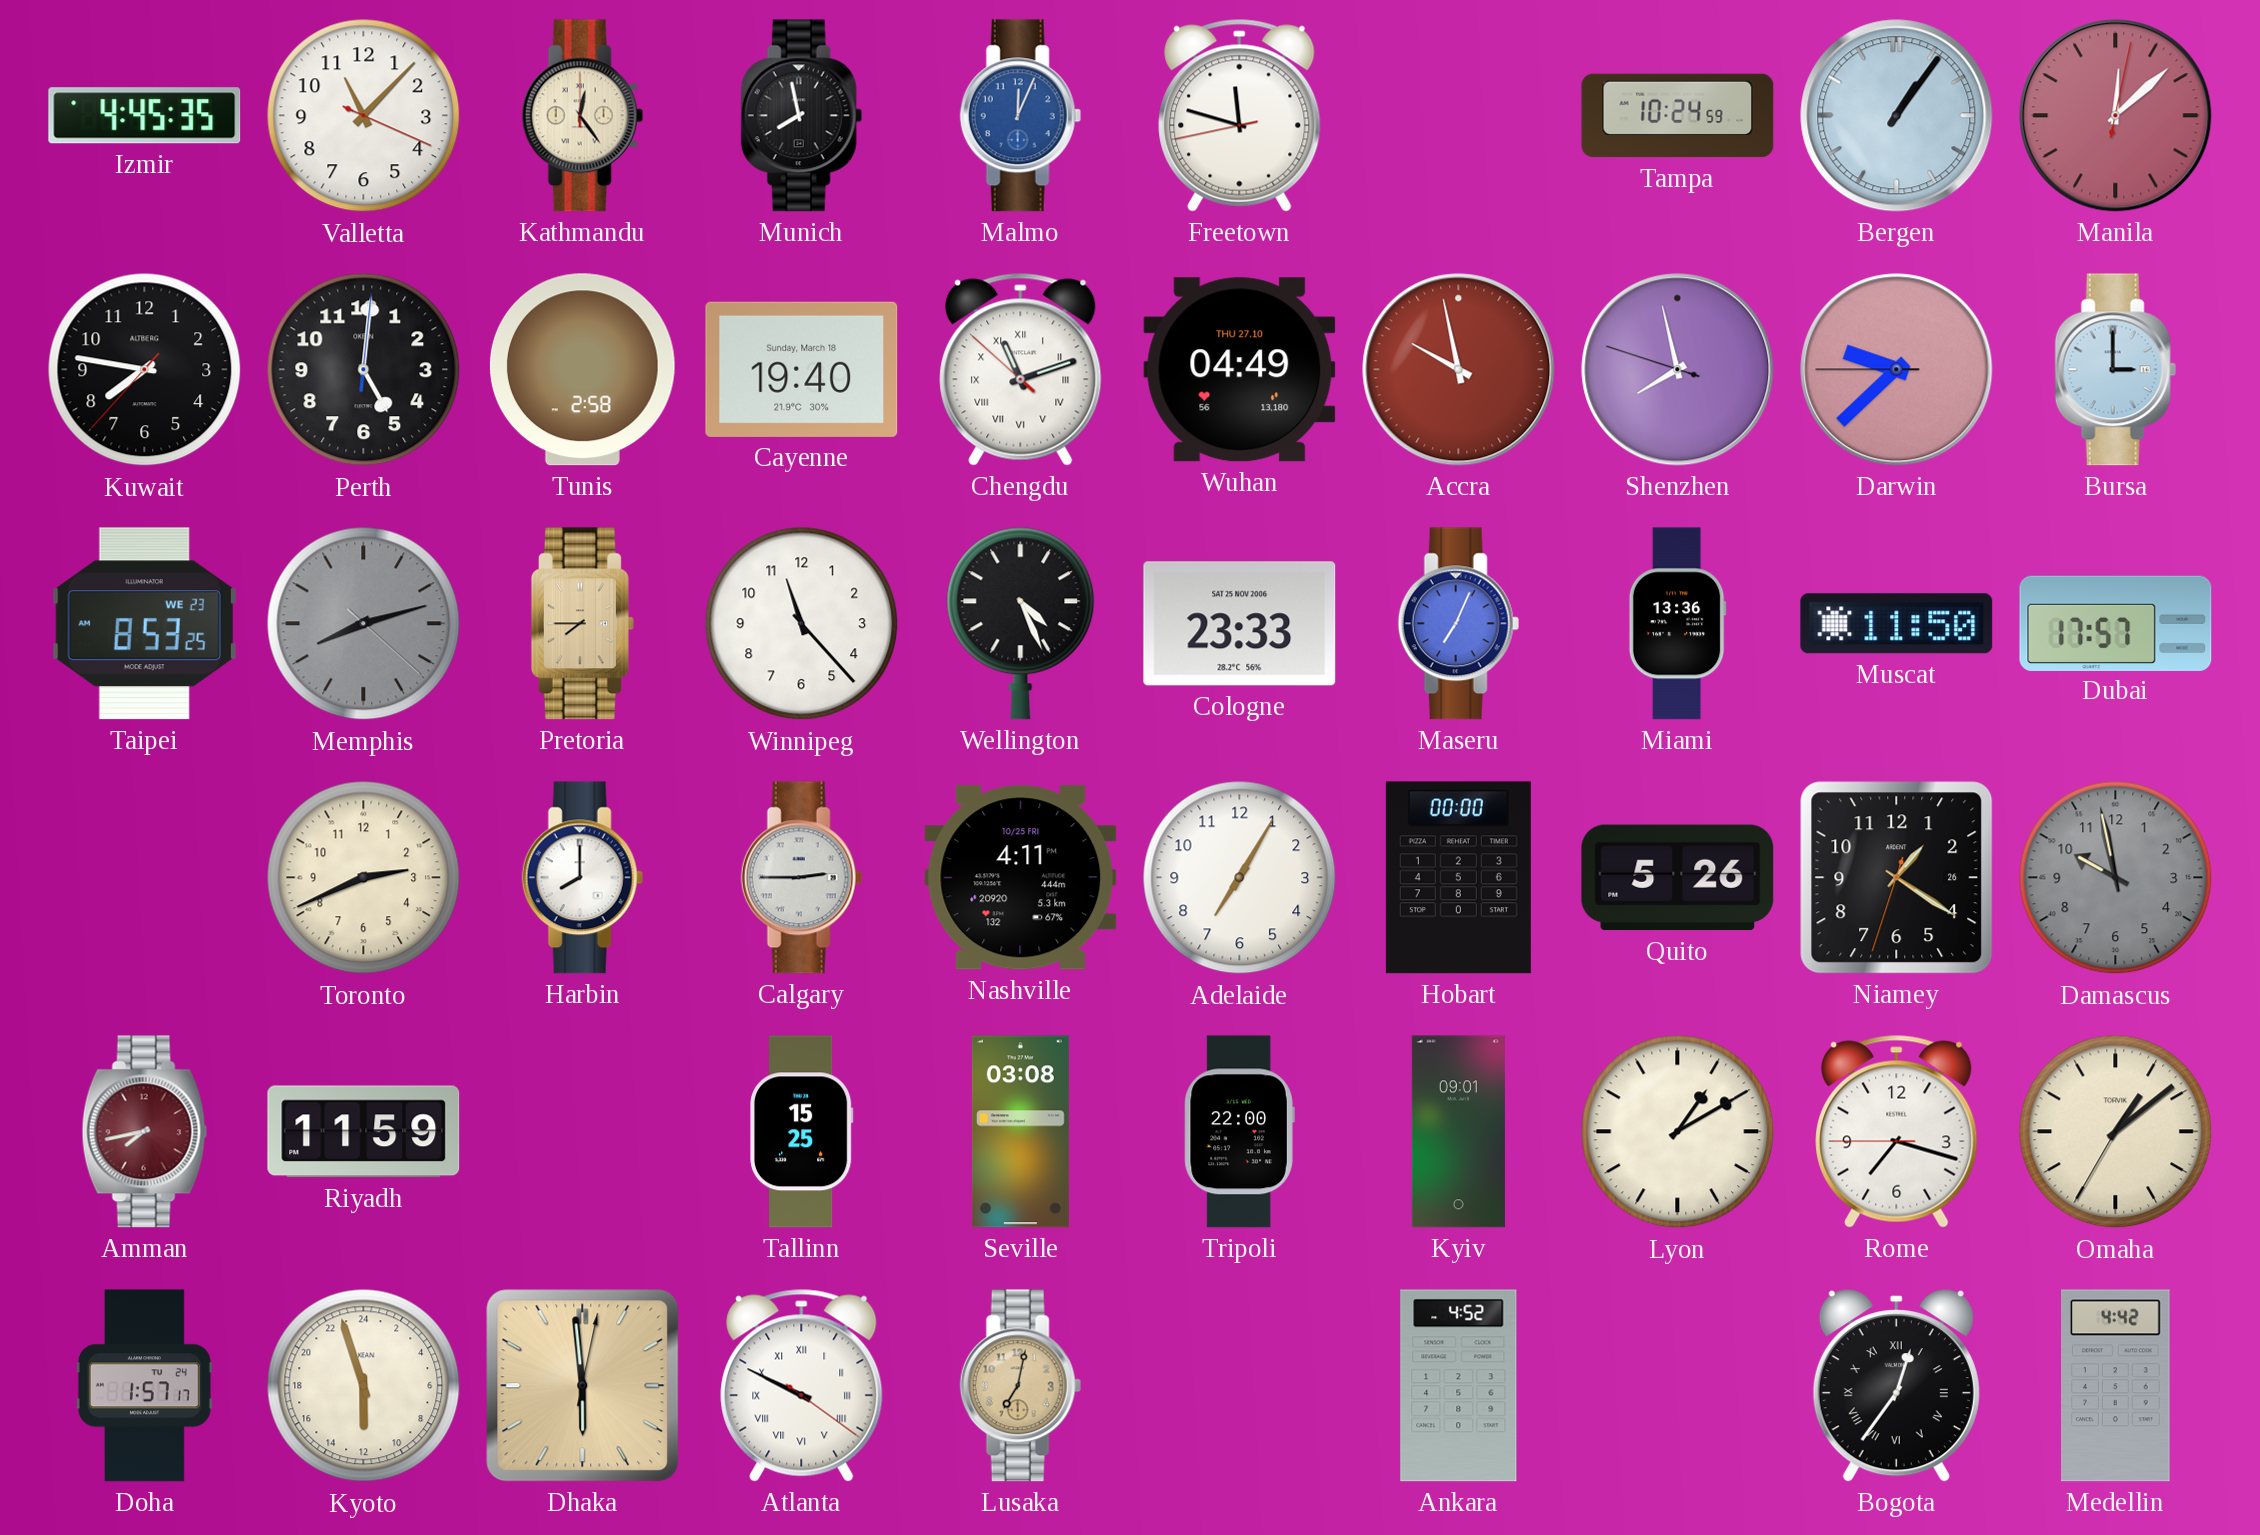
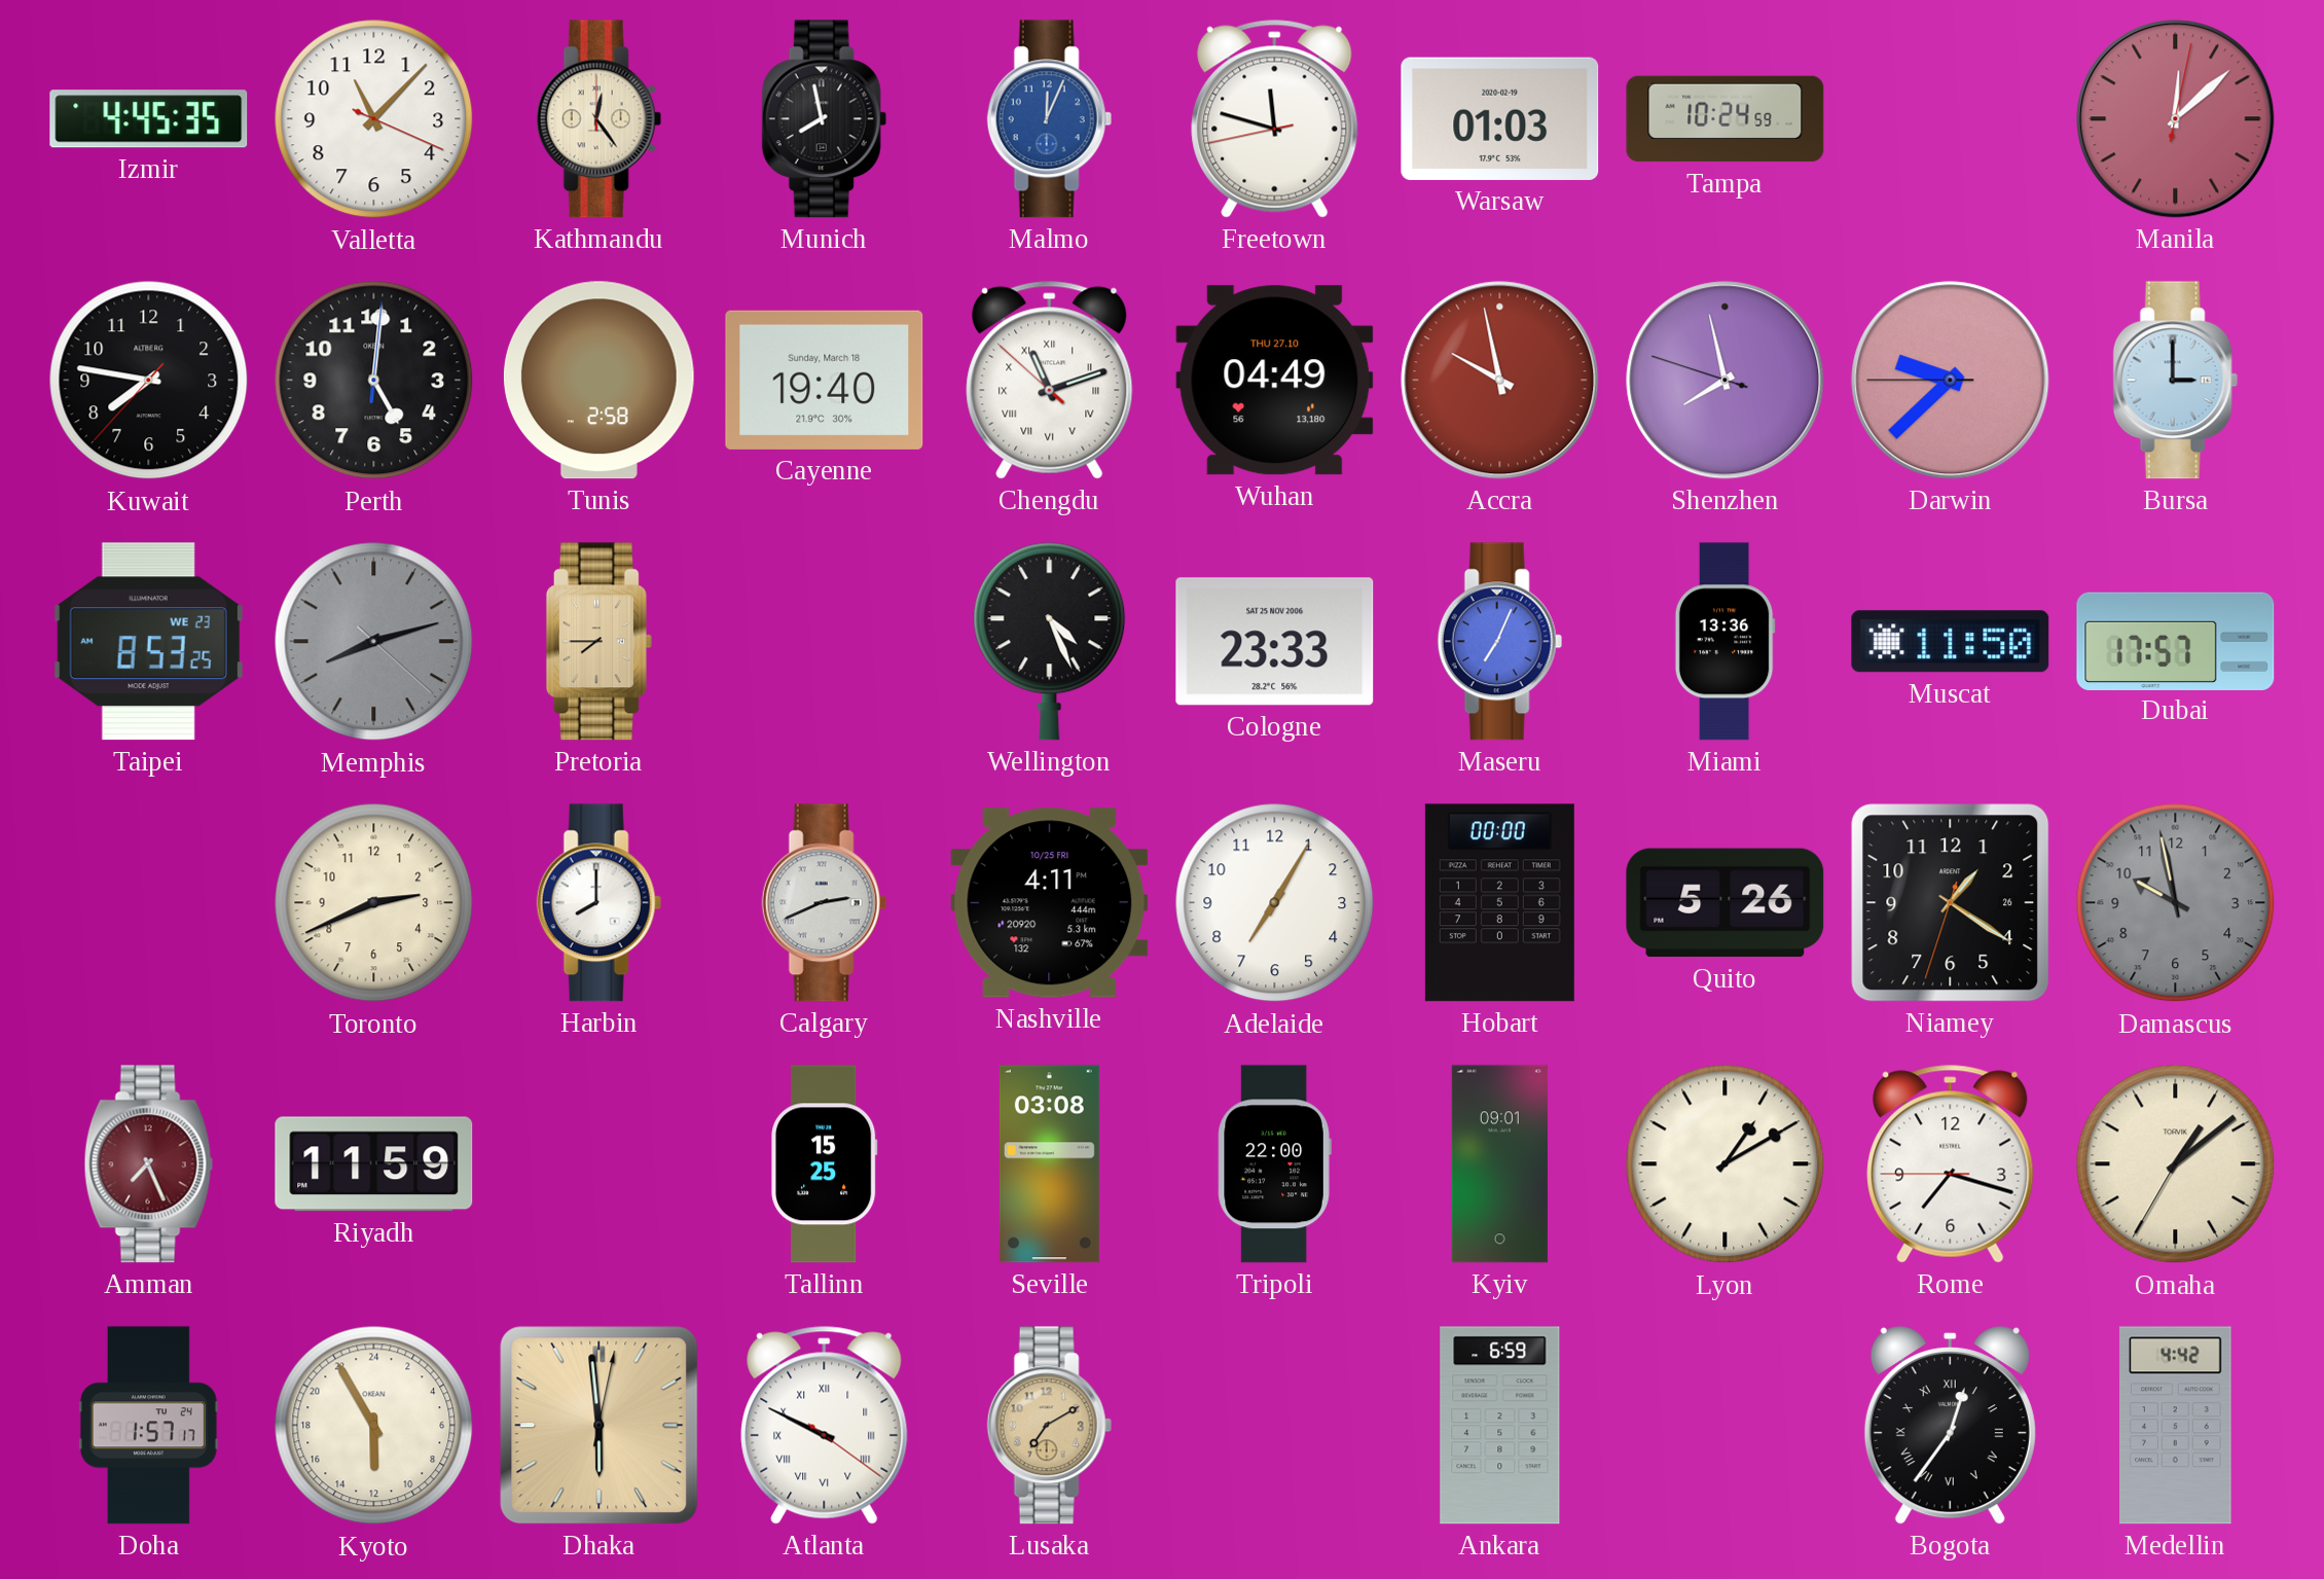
Warsaw: none -> 01:03
Bergen: 1:06 -> none
Winnipeg: 11:23 -> none
Calgary: 2:45 -> 2:41
Amman: 7:43 -> 7:26
Kyoto: 11:57 -> 11:55
Lusaka: 7:02 -> 7:10
Ankara: 4:52 -> 6:59
